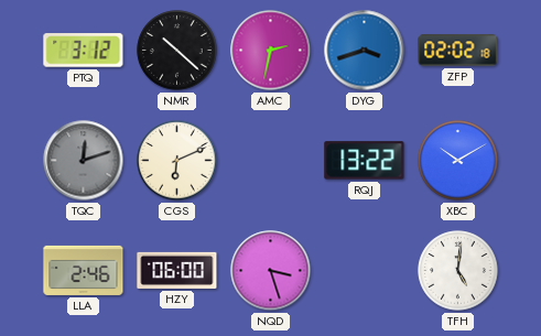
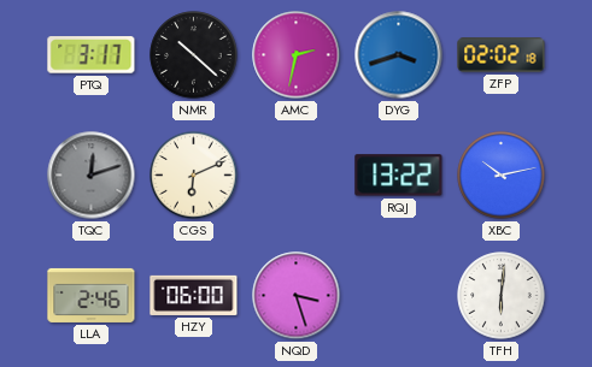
PTQ: 3:12 -> 3:17
XBC: 10:10 -> 10:13
TFH: 5:01 -> 6:01
